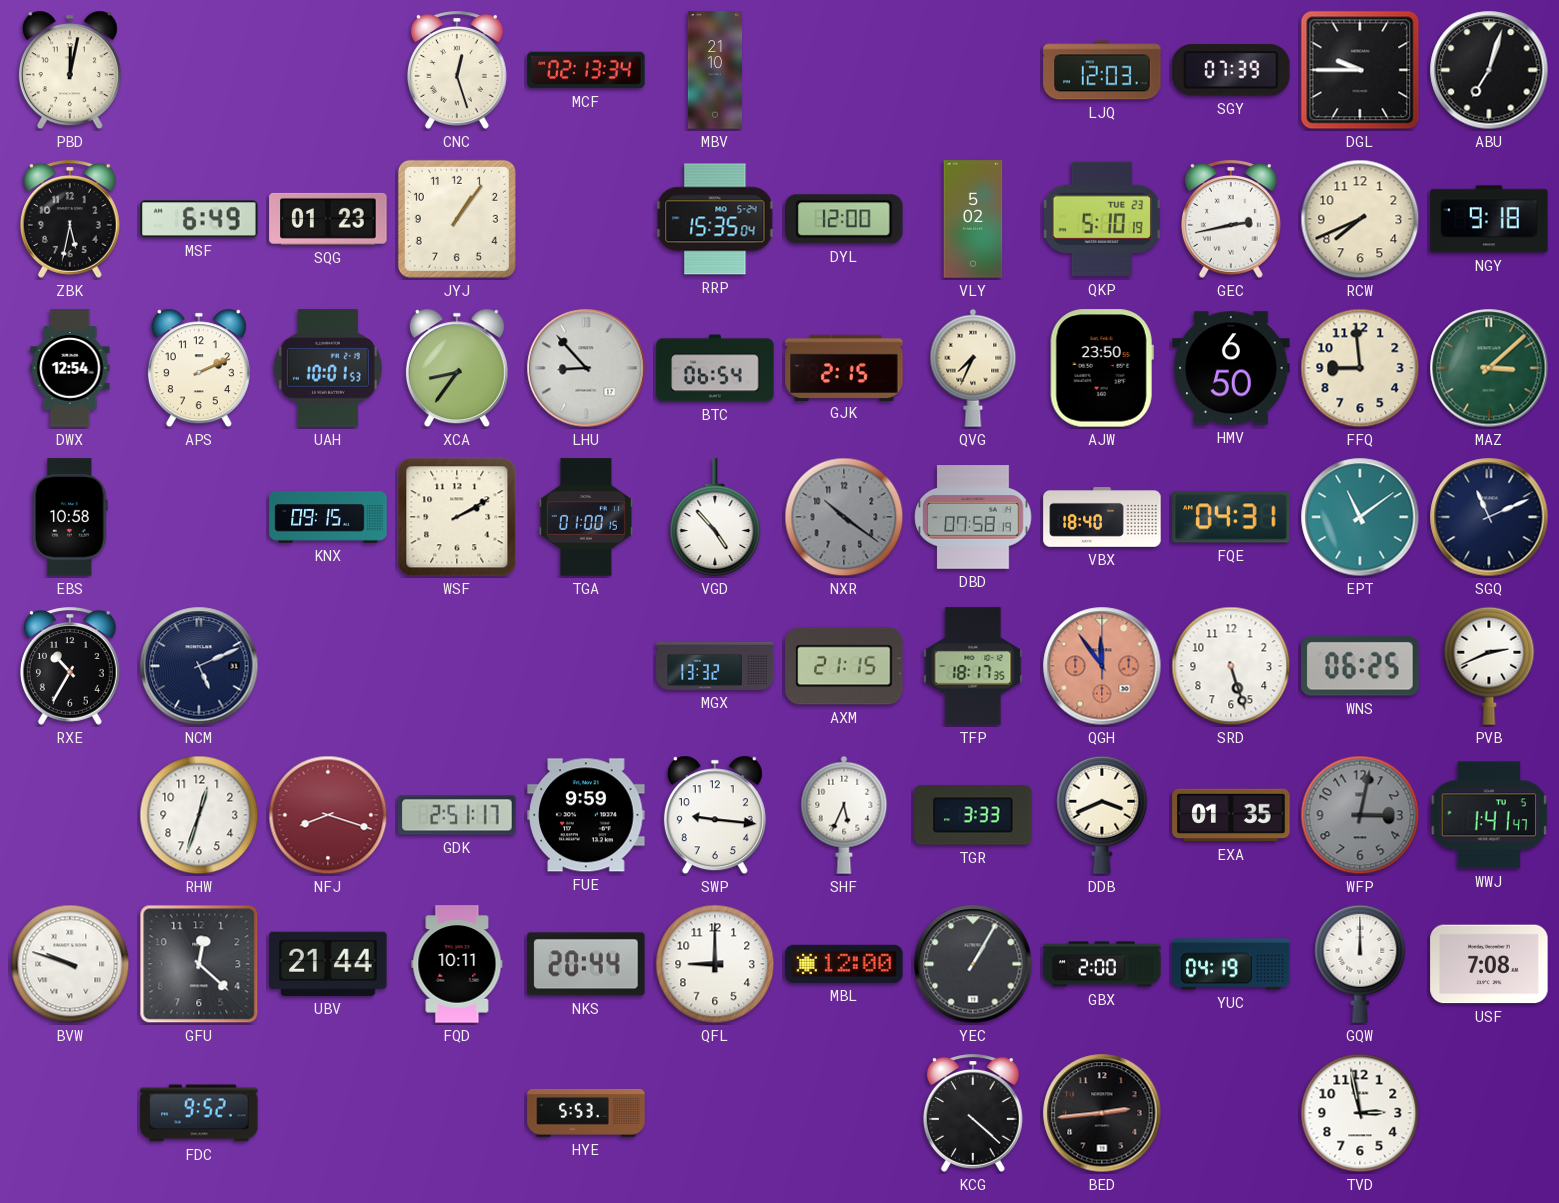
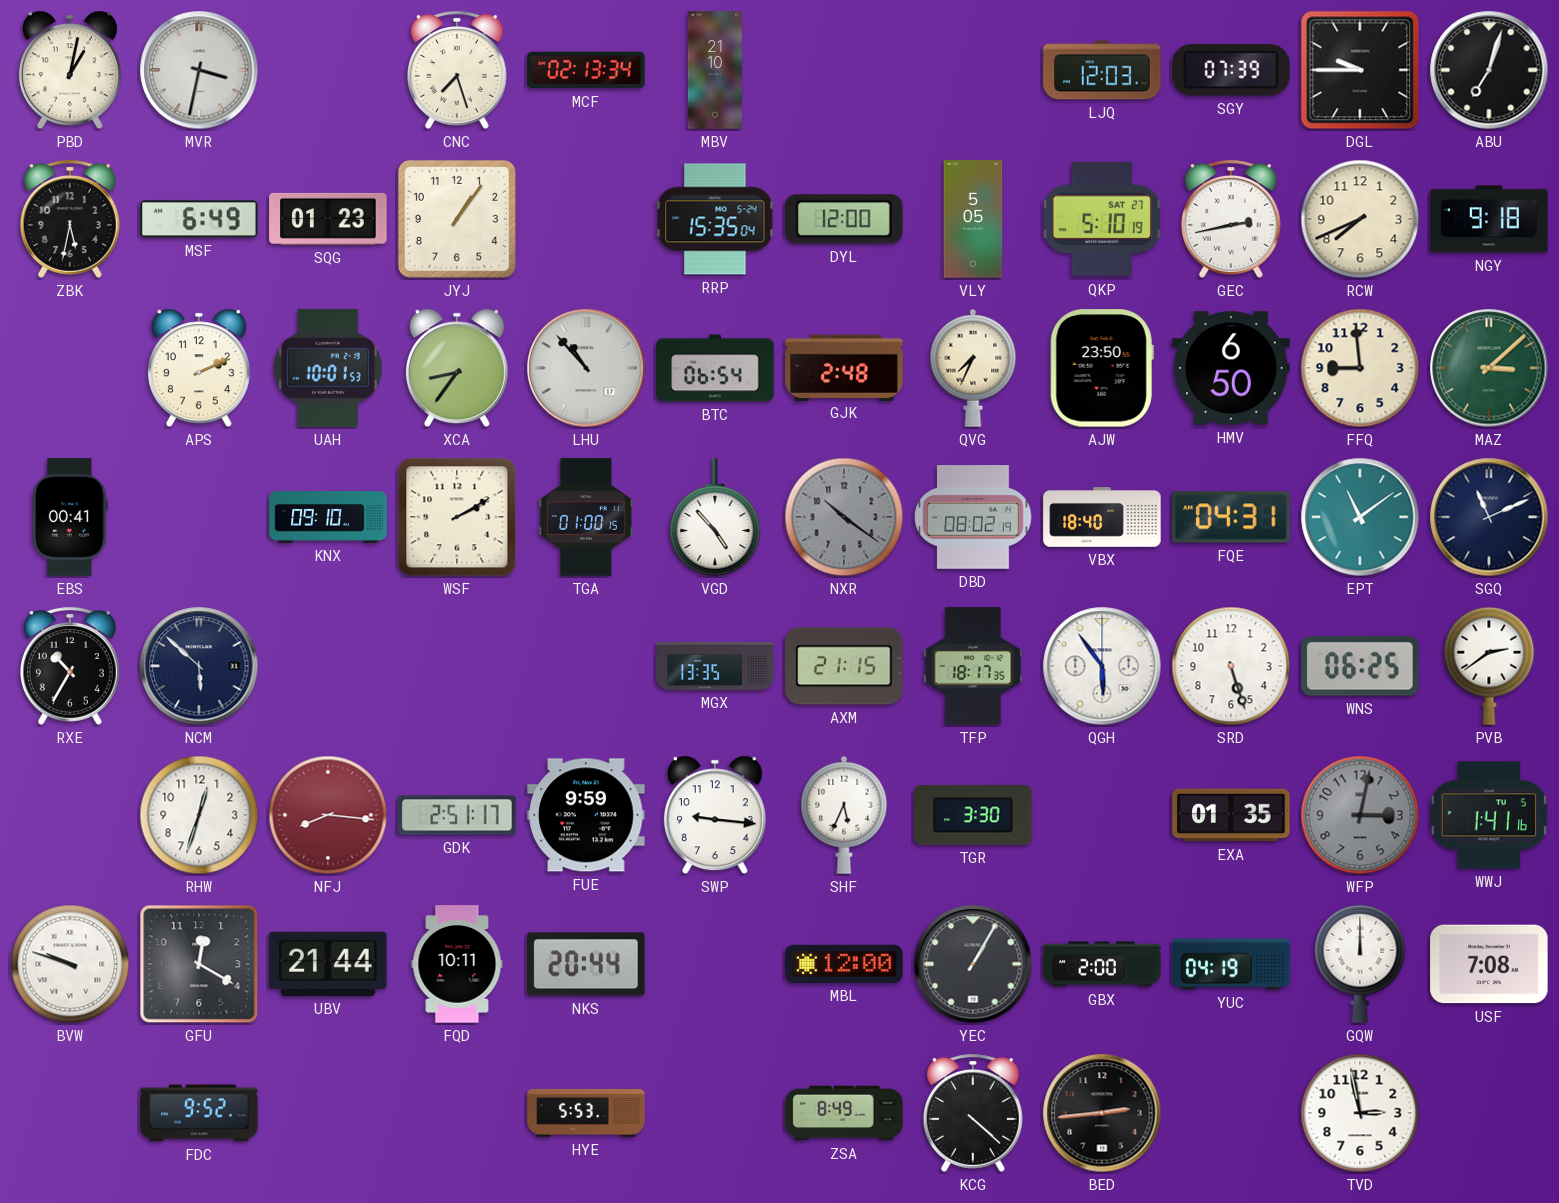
PBD: 12:02 -> 1:02
MVR: none -> 3:32
CNC: 12:27 -> 7:27
VLY: 5:02 -> 5:05
QKP date: TUE 23 -> SAT 27
DWX: 12:54 -> none
LHU: 8:53 -> 10:53
GJK: 2:15 -> 2:48
EBS: 10:58 -> 00:41
KNX: 09:15 -> 09:10
DBD: 07:58 -> 08:02
NCM: 5:11 -> 5:52
MGX: 13:32 -> 13:35
QGH: 11:54 -> 5:54
QGH dial: salmon -> white
PVB: 2:41 -> 2:39
NFJ: 8:18 -> 8:16
TGR: 3:33 -> 3:30
DDB: 3:41 -> none
WWJ: 1:41:47 -> 1:41:16
GFU: 12:22 -> 12:20
QFL: 9:00 -> none
ZSA: none -> 8:49
